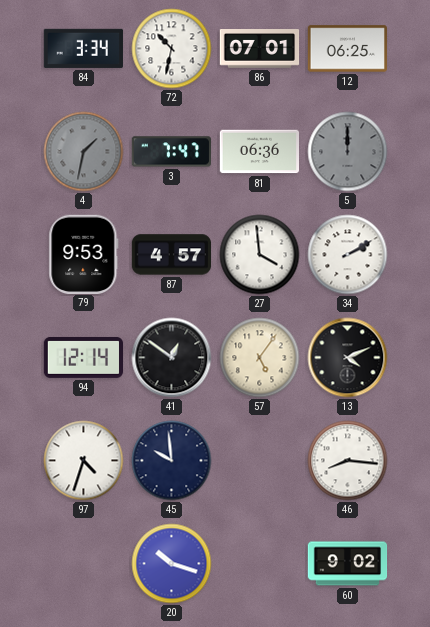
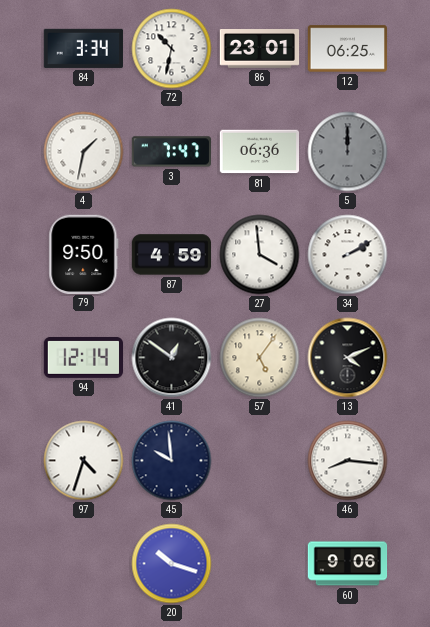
86: 07:01 -> 23:01
4 dial: grey -> white
79: 9:53 -> 9:50
87: 4:57 -> 4:59
60: 9:02 -> 9:06
